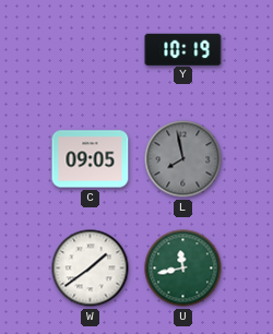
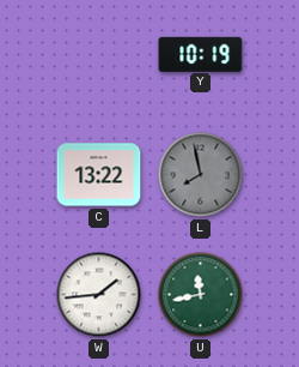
C: 09:05 -> 13:22
W: 1:39 -> 1:44
